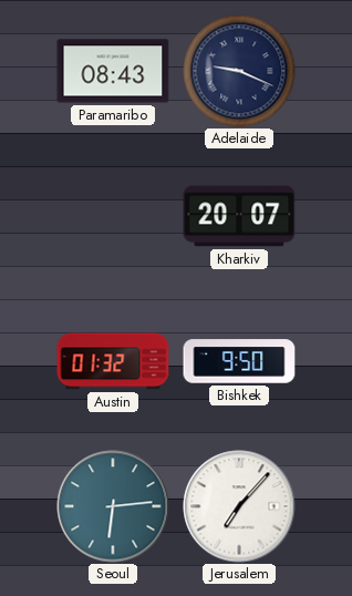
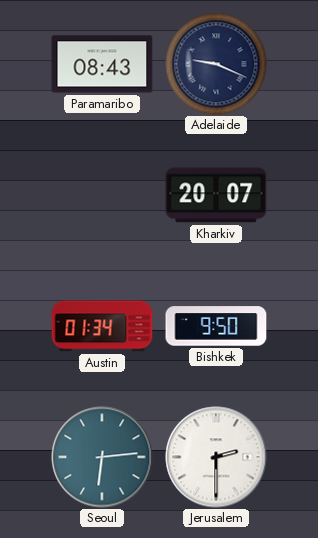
Austin: 01:32 -> 01:34
Jerusalem: 7:07 -> 2:30
